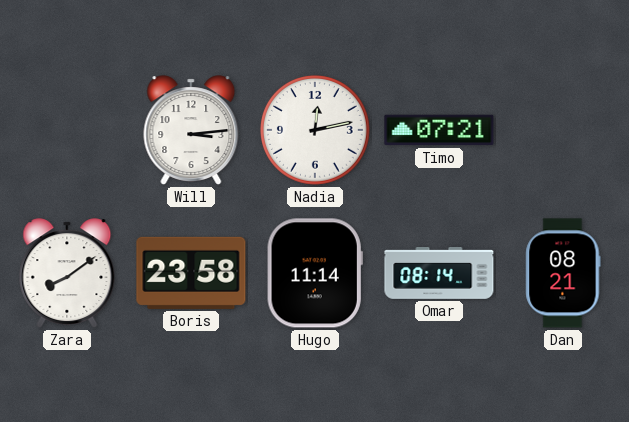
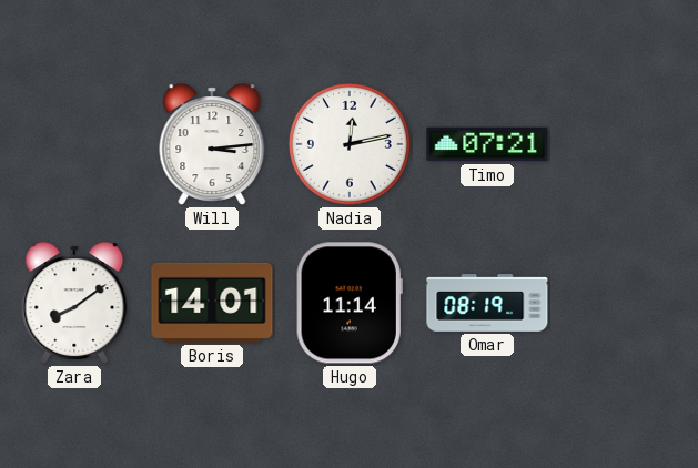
Boris: 23:58 -> 14:01
Omar: 08:14 -> 08:19
Dan: 08:21 -> none
